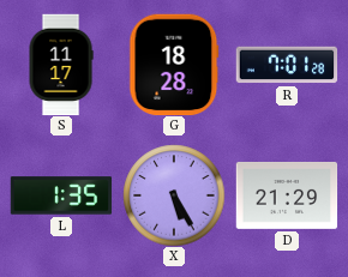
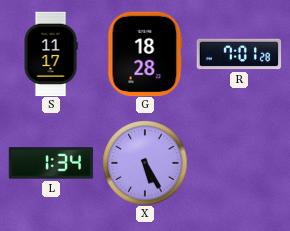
L: 1:35 -> 1:34
D: 21:29 -> none
